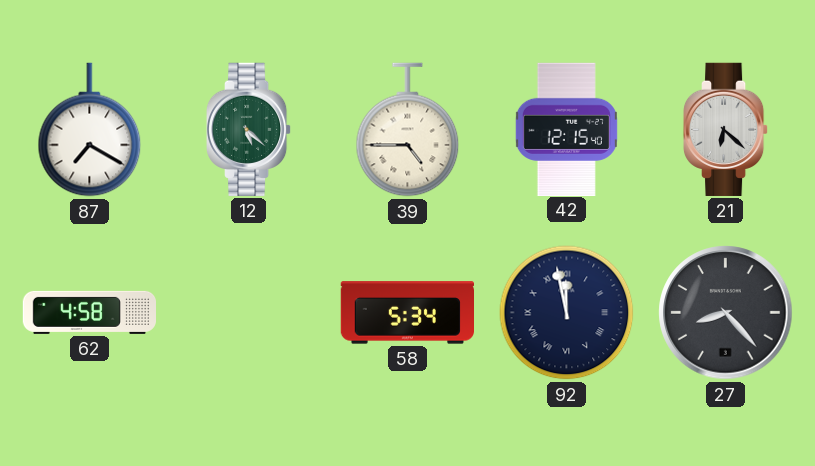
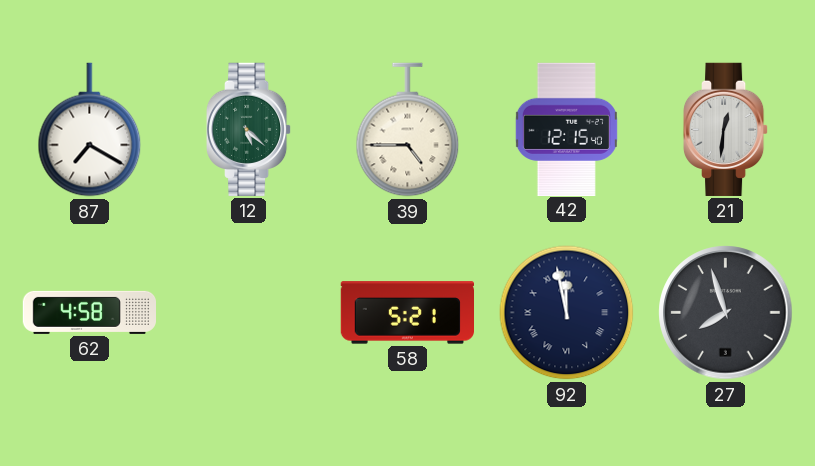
21: 6:22 -> 12:31
58: 5:34 -> 5:21
27: 8:23 -> 7:57
